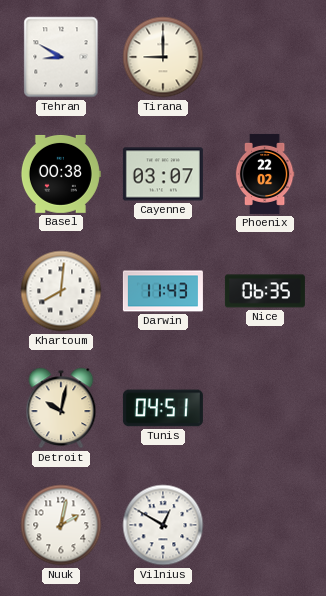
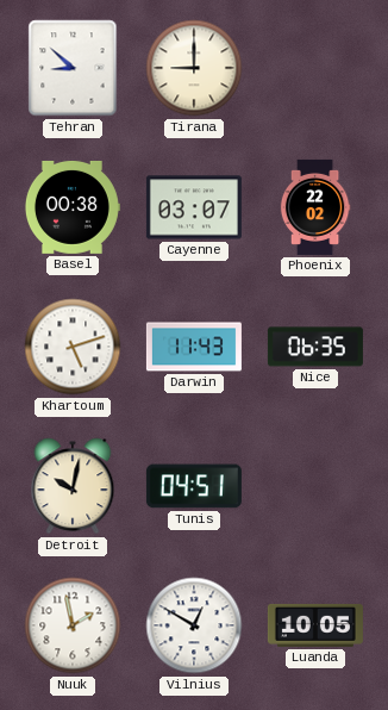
Tehran: 8:50 -> 8:52
Khartoum: 8:01 -> 5:12
Nuuk: 2:02 -> 1:58
Luanda: none -> 10:05
